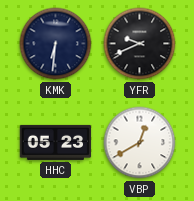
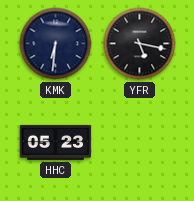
YFR: 9:41 -> 5:17
VBP: 12:40 -> none
